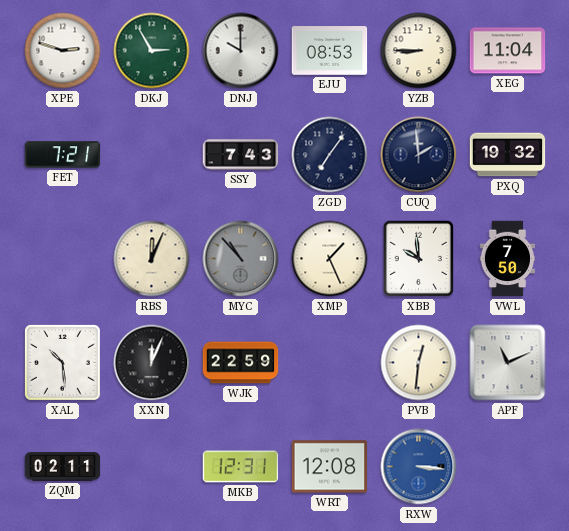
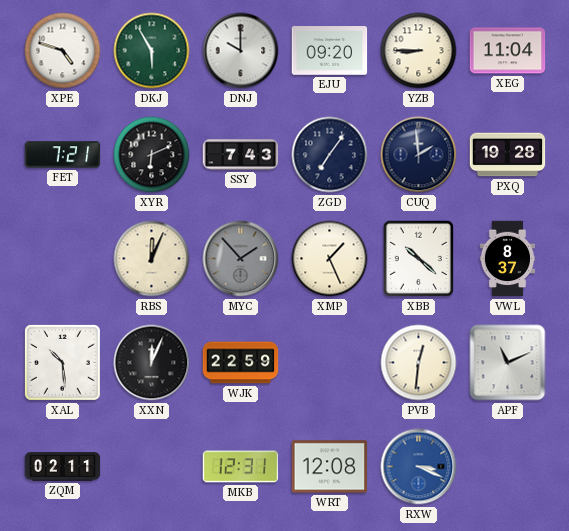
XPE: 2:48 -> 4:48
DKJ: 2:55 -> 5:55
EJU: 08:53 -> 09:20
XYR: none -> 6:11
PXQ: 19:32 -> 19:28
MYC: 10:53 -> 1:53
XBB: 9:59 -> 10:22
VWL: 7:50 -> 8:37
RXW: 3:16 -> 3:19
